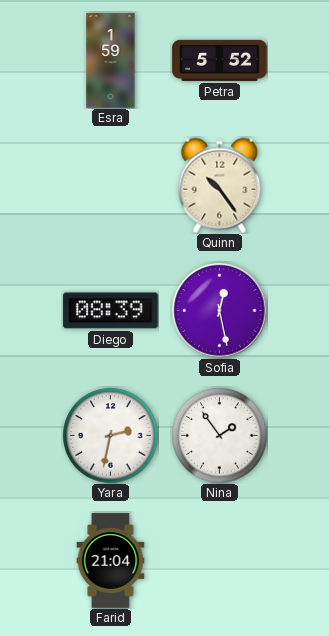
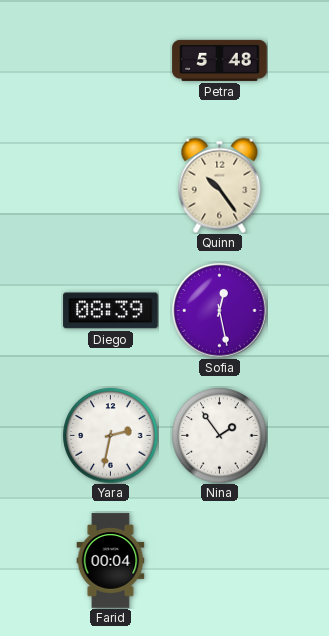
Esra: 1:59 -> none
Petra: 5:52 -> 5:48
Farid: 21:04 -> 00:04
